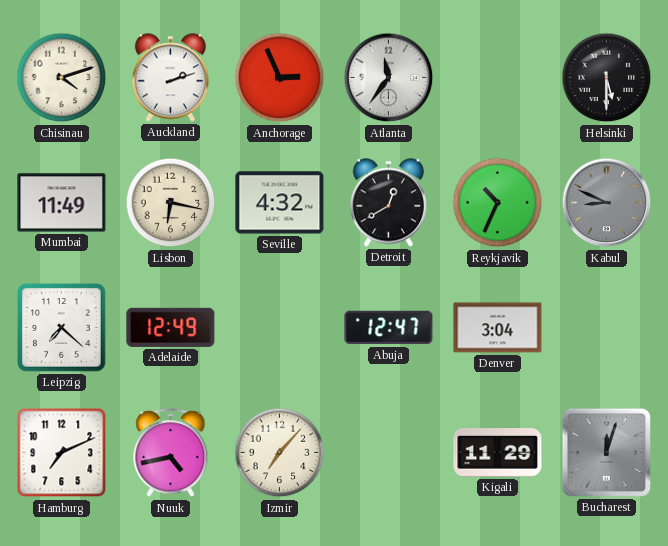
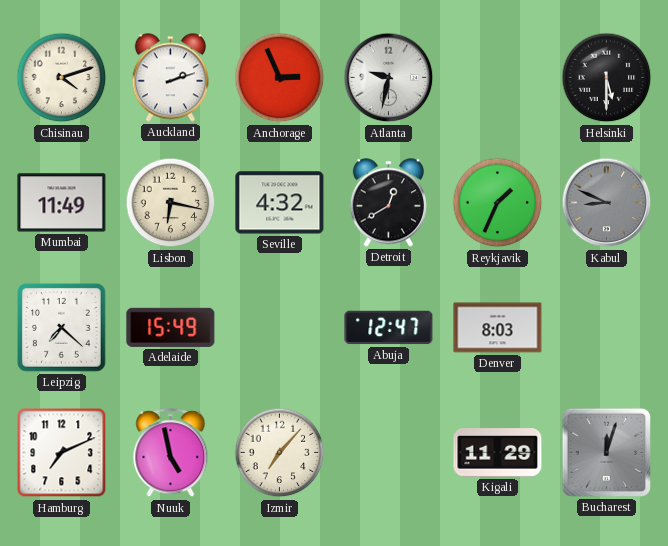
Atlanta: 11:36 -> 9:32
Reykjavik: 10:34 -> 1:34
Adelaide: 12:49 -> 15:49
Denver: 3:04 -> 8:03
Nuuk: 4:43 -> 4:58
